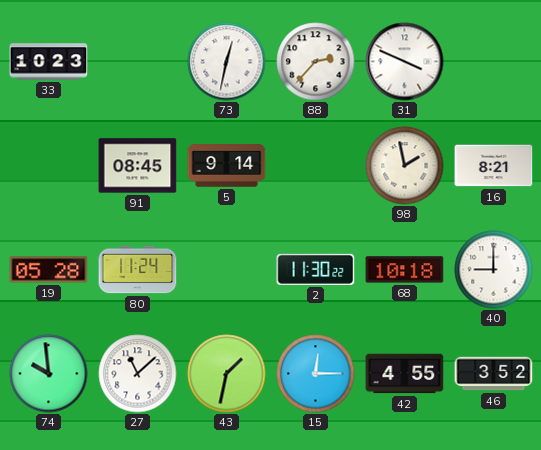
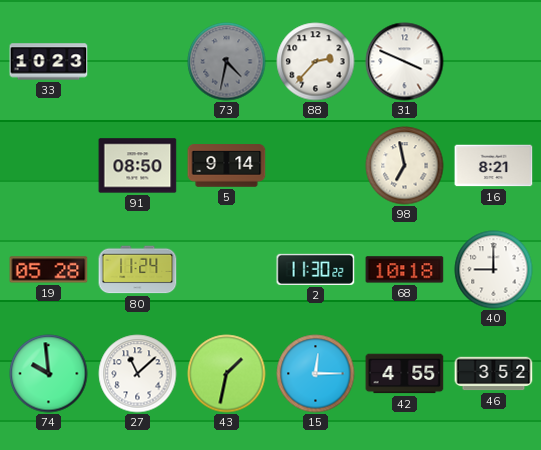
73: 12:32 -> 4:32
73 dial: white -> grey
91: 08:45 -> 08:50
98: 1:58 -> 6:58
